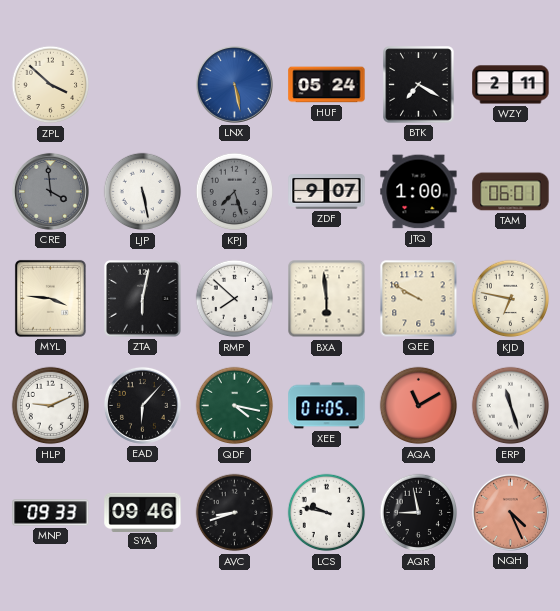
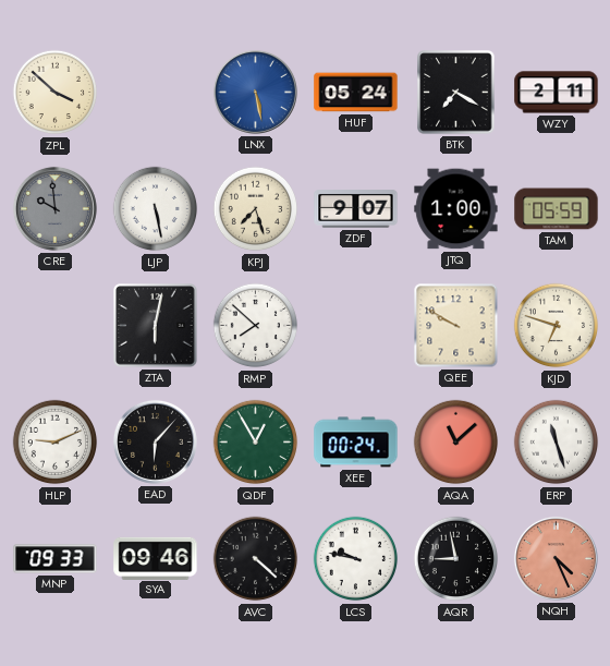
CRE: 3:59 -> 9:59
KPJ dial: grey -> cream
TAM: 06:01 -> 05:59
MYL: 3:46 -> none
BXA: 5:59 -> none
KJD: 6:47 -> 6:48
QDF: 4:17 -> 12:55
XEE: 01:05 -> 00:24
AQA: 11:10 -> 11:08
AVC: 8:42 -> 4:22
